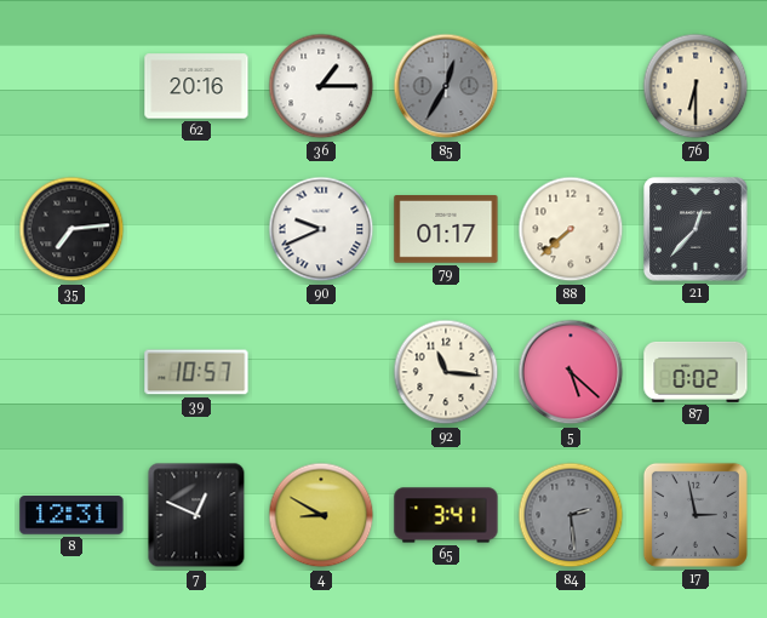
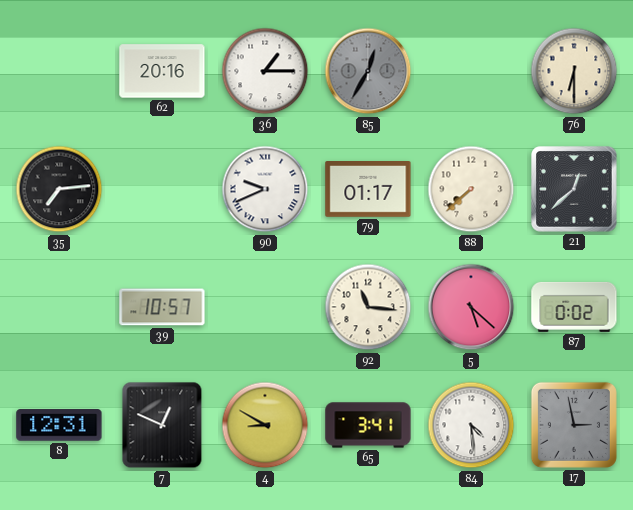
21: 12:37 -> 12:38
84: 2:29 -> 4:29
84 dial: grey -> white
